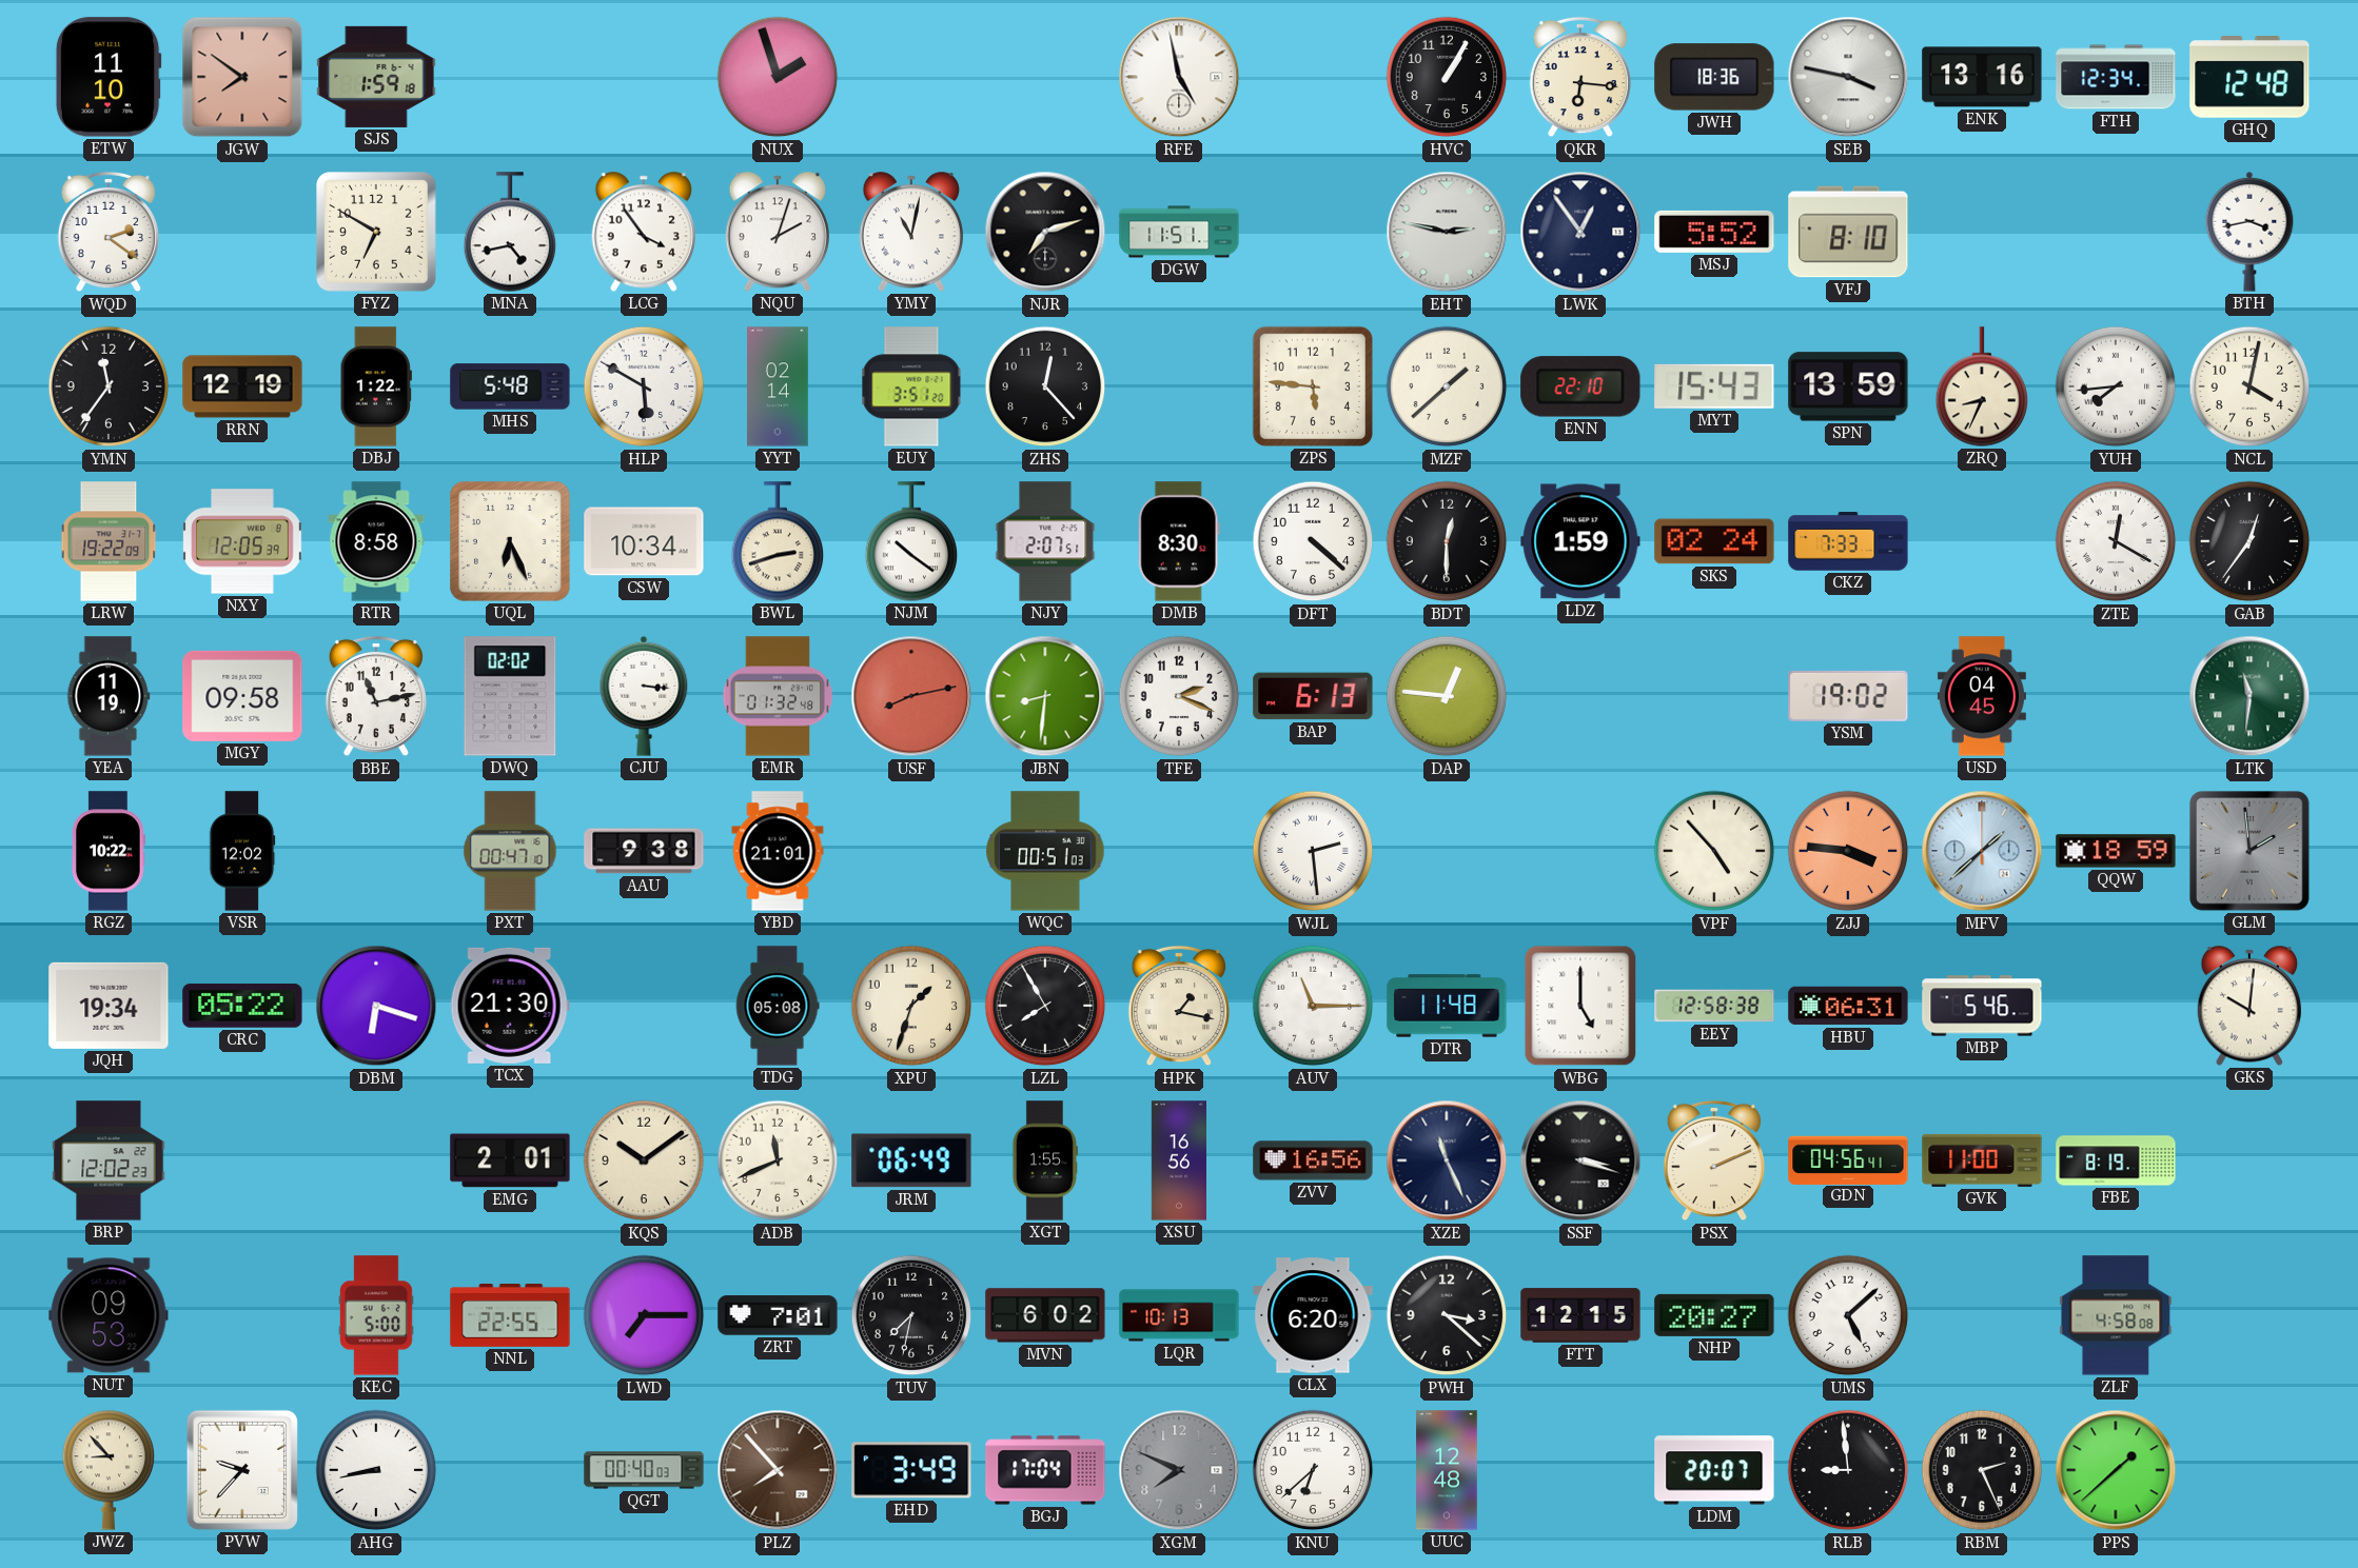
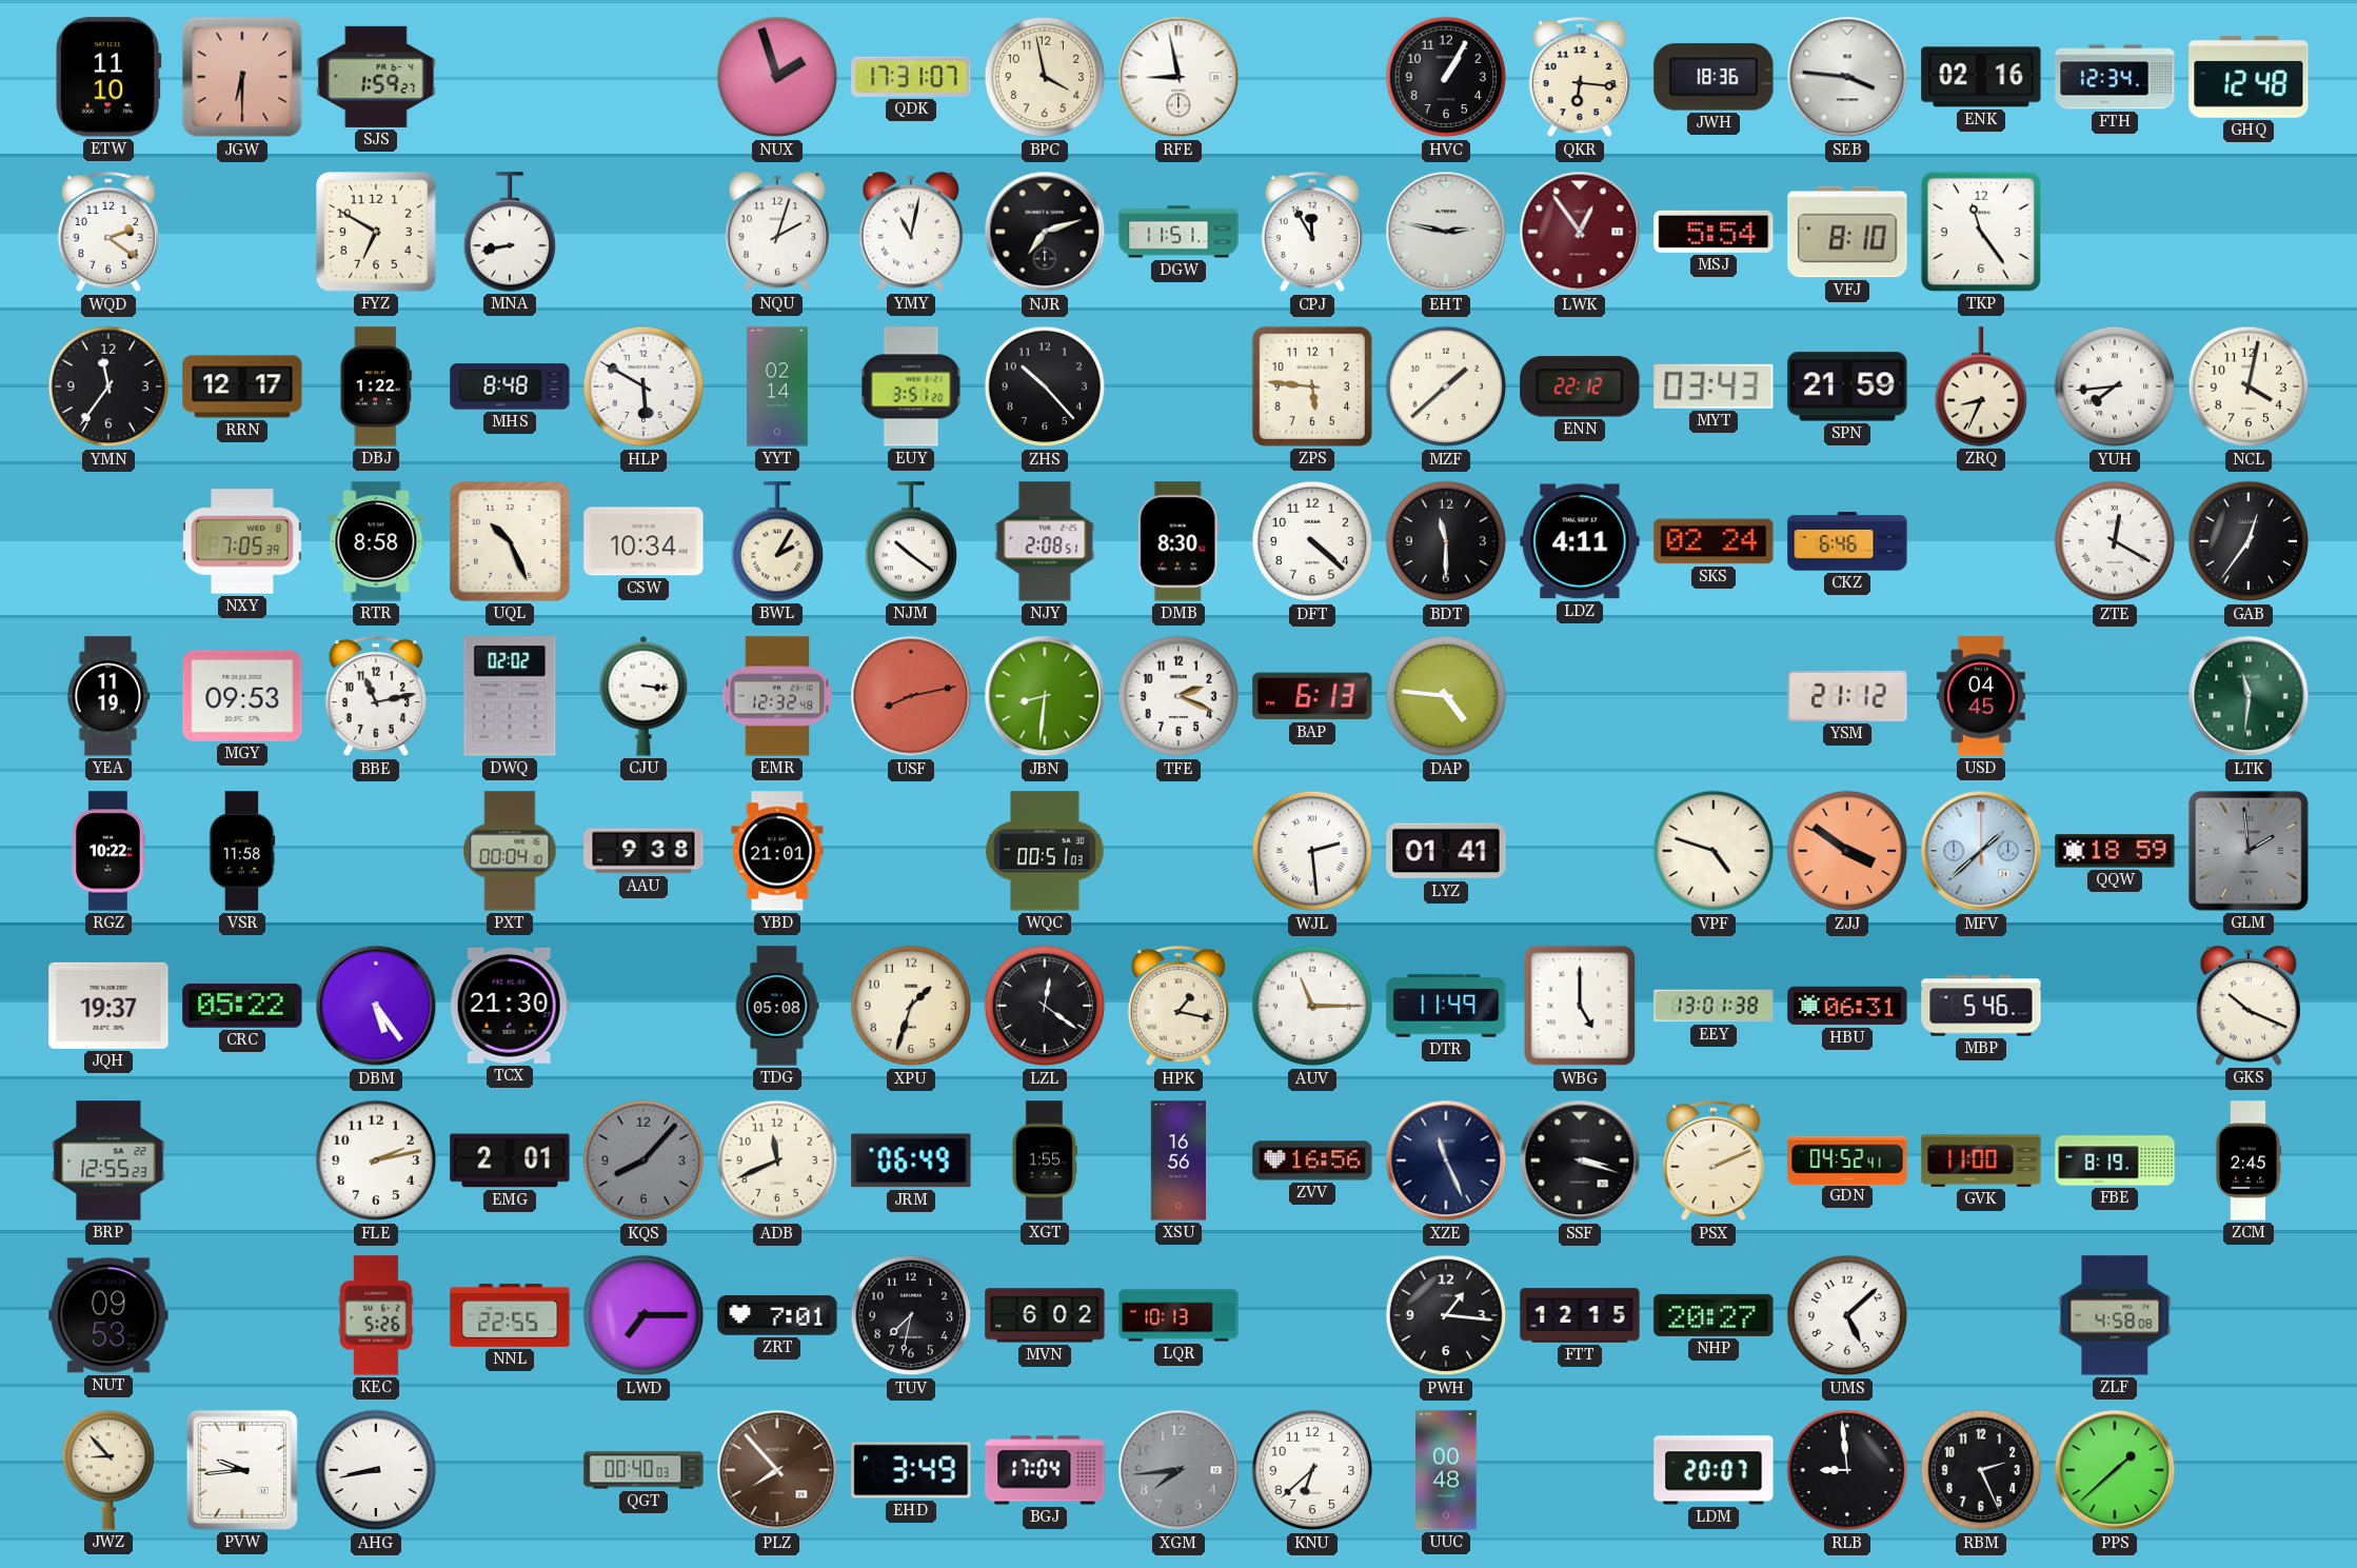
JGW: 7:51 -> 6:30
SJS: 1:59:18 -> 1:59:27
QDK: none -> 17:31
BPC: none -> 3:58
RFE: 4:58 -> 8:58
SEB: 3:47 -> 3:46
ENK: 13:16 -> 02:16
MNA: 4:43 -> 8:43
LCG: 3:54 -> none
CPJ: none -> 11:55
LWK dial: navy -> burgundy
MSJ: 5:52 -> 5:54
TKP: none -> 11:24
BTH: 3:43 -> none
RRN: 12:19 -> 12:17
MHS: 5:48 -> 8:48
ZHS: 12:23 -> 10:23
ENN: 22:10 -> 22:12
MYT: 15:43 -> 03:43
SPN: 13:59 -> 21:59
LRW: 19:22 -> none
NXY: 12:05 -> 7:05
UQL: 6:26 -> 10:26
BWL: 2:42 -> 2:05
NJY: 2:07 -> 2:08
BDT: 12:30 -> 11:30
LDZ: 1:59 -> 4:11
CKZ: 7:33 -> 6:46
MGY: 09:58 -> 09:53
EMR: 01:32 -> 12:32
DAP: 12:46 -> 4:46
YSM: 19:02 -> 21:12
VSR: 12:02 -> 11:58
PXT: 00:47 -> 00:04
LYZ: none -> 01:41
VPF: 4:53 -> 4:48
ZJJ: 3:46 -> 3:51
JQH: 19:34 -> 19:37
DBM: 6:18 -> 5:24
LZL: 7:55 -> 12:21
DTR: 11:48 -> 11:49
EEY: 12:58 -> 13:01
GKS: 10:01 -> 10:19
BRP: 12:02 -> 12:55
FLE: none -> 2:13
KQS: 10:09 -> 8:07
KQS dial: cream -> grey
GDN: 04:56 -> 04:52
ZCM: none -> 2:45
KEC: 5:00 -> 5:26
CLX: 6:20 -> none
PWH: 3:22 -> 1:16
PVW: 9:37 -> 9:44
XGM: 7:49 -> 7:44
UUC: 12:48 -> 00:48
